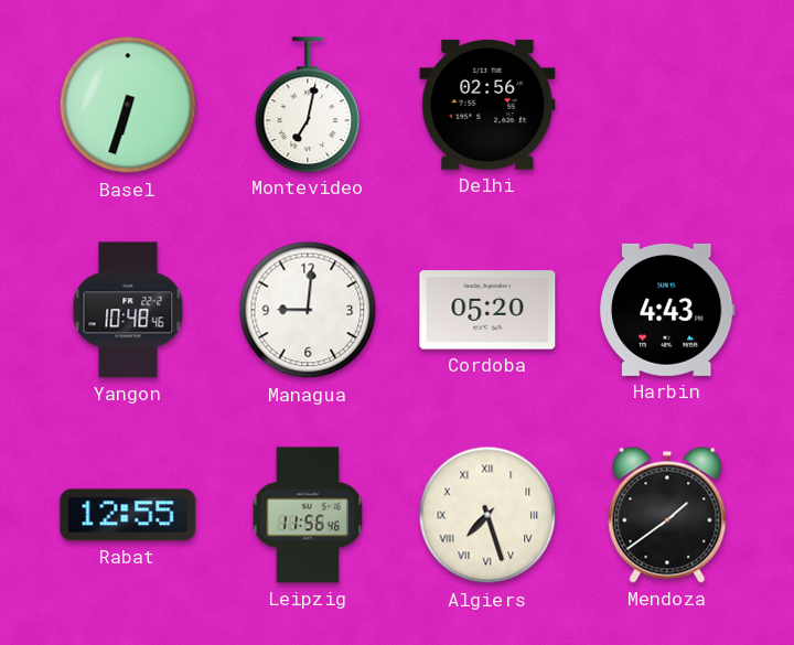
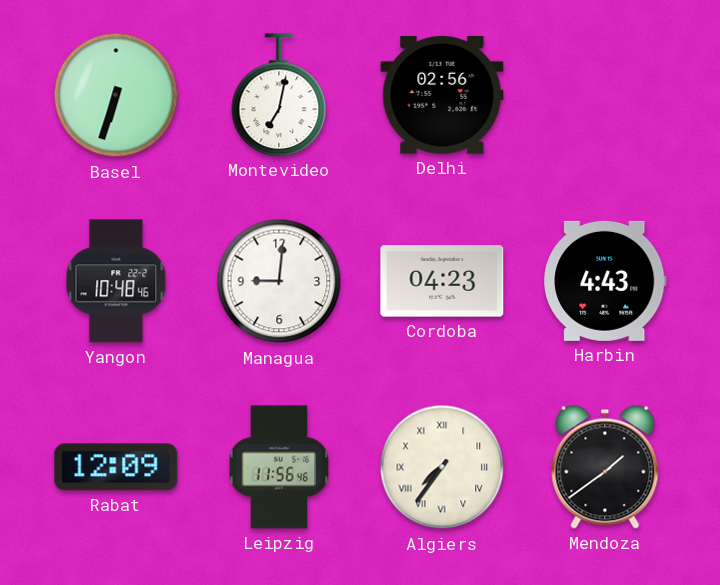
Cordoba: 05:20 -> 04:23
Rabat: 12:55 -> 12:09
Algiers: 7:27 -> 7:36
